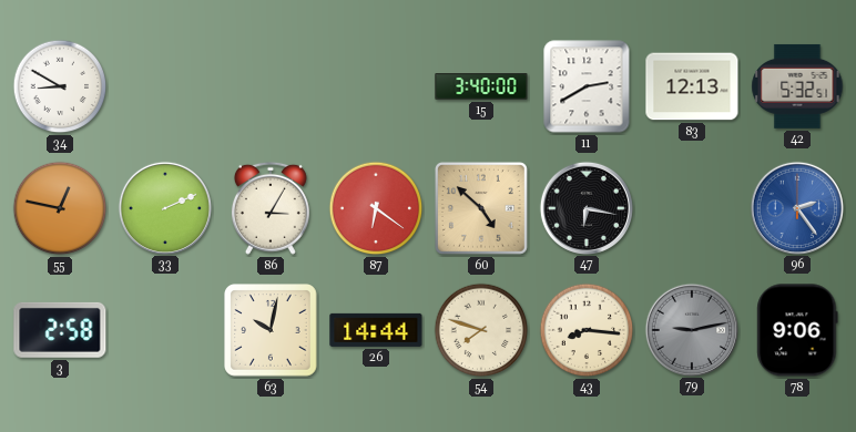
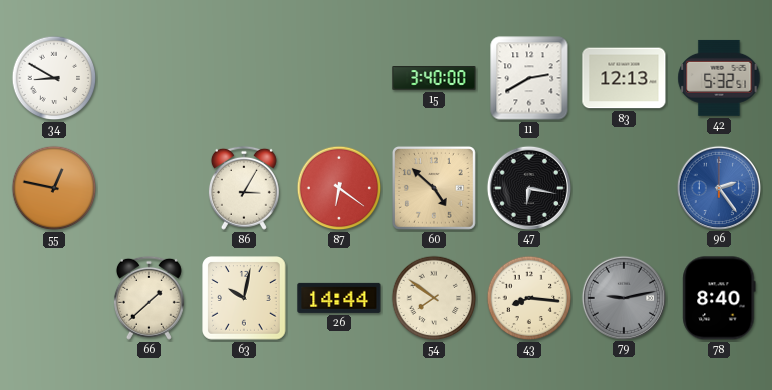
33: 2:11 -> none
3: 2:58 -> none
66: none -> 1:38
54: 7:48 -> 7:51
78: 9:06 -> 8:40
